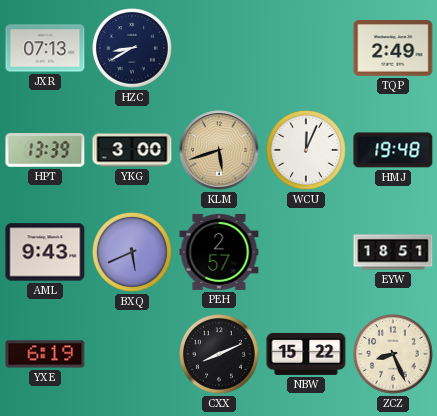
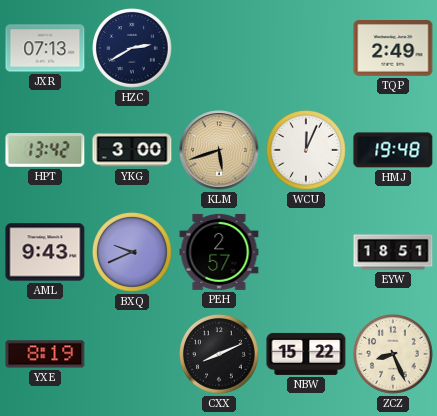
HZC: 8:40 -> 2:40
HPT: 13:39 -> 13:42
BXQ: 5:41 -> 9:41
YXE: 6:19 -> 8:19
